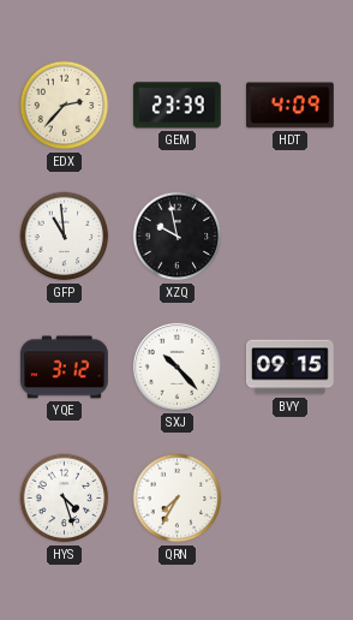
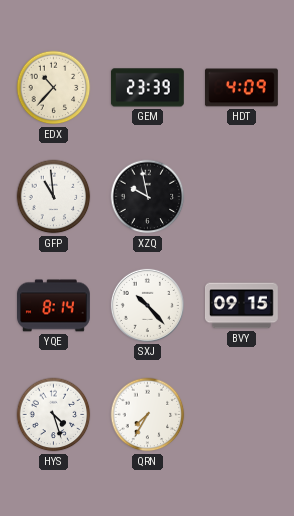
EDX: 2:37 -> 10:37
YQE: 3:12 -> 8:14
